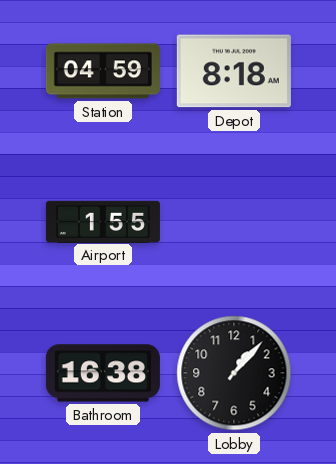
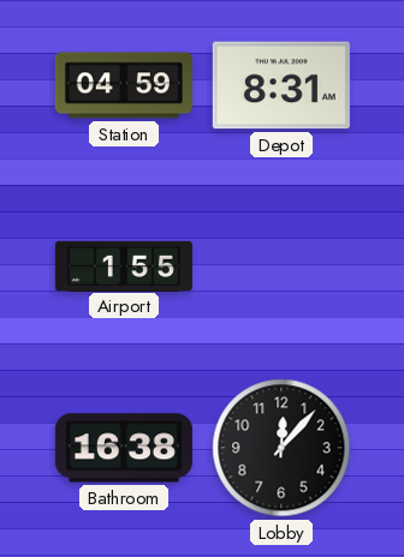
Depot: 8:18 -> 8:31
Lobby: 1:07 -> 12:07
